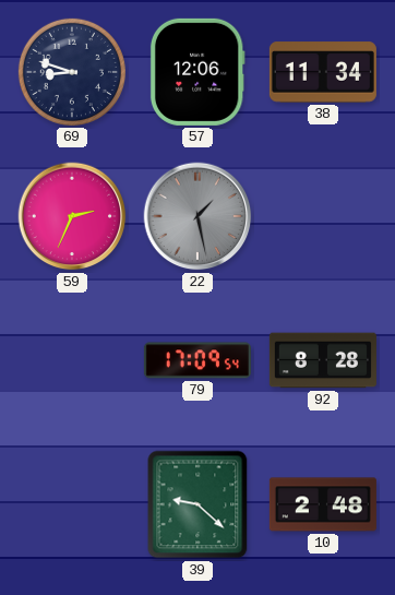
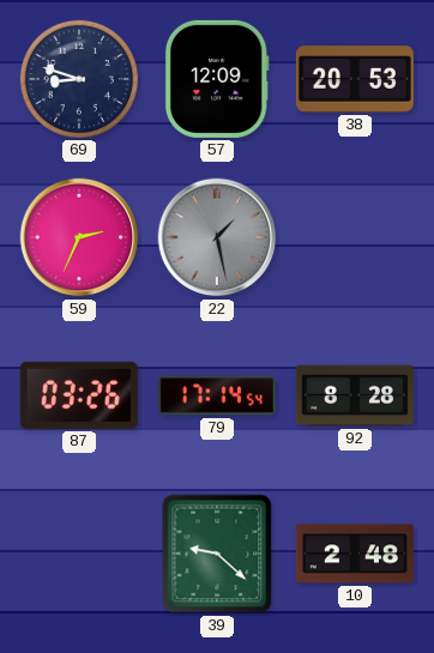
57: 12:06 -> 12:09
38: 11:34 -> 20:53
87: none -> 03:26
79: 17:09 -> 17:14
